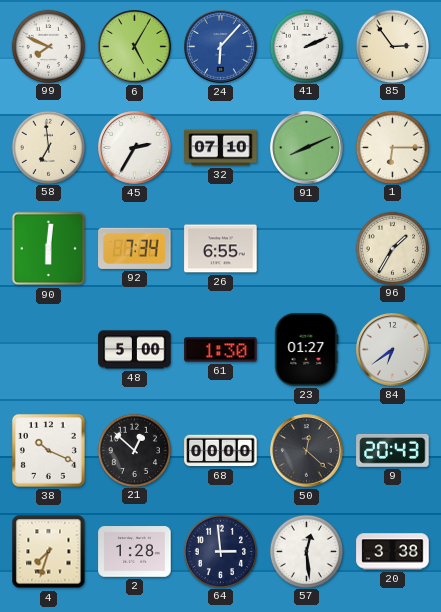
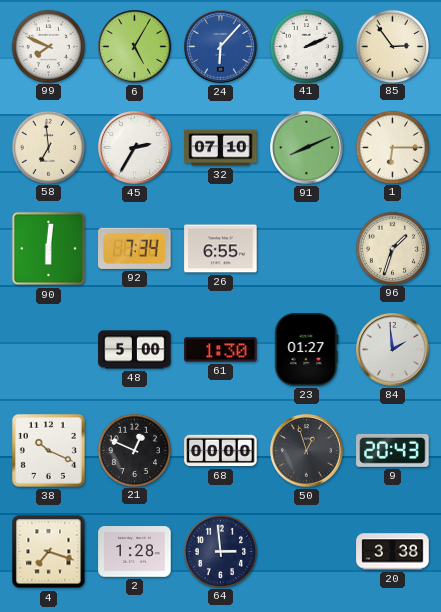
96: 1:35 -> 1:33
84: 6:39 -> 1:59
21: 12:52 -> 12:49
50: 12:22 -> 12:57
4: 7:33 -> 7:18
57: 12:29 -> none
